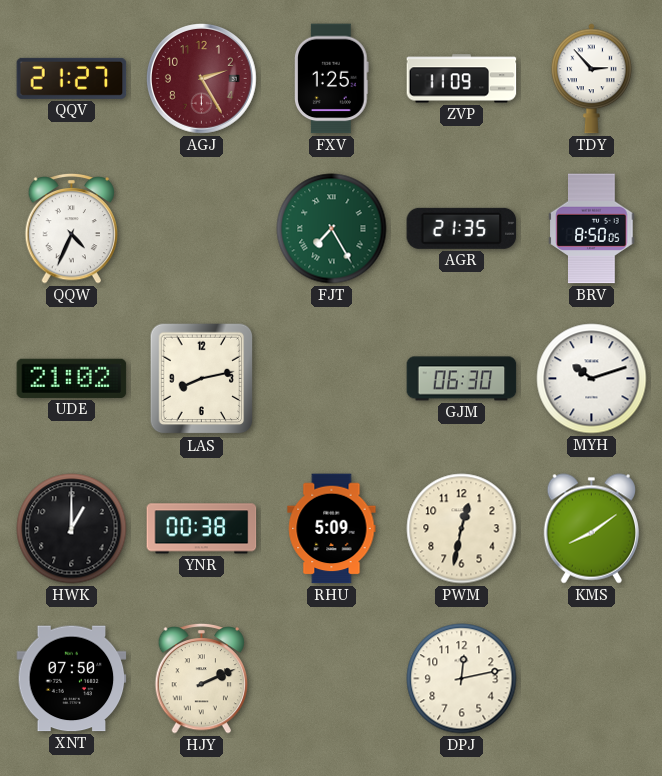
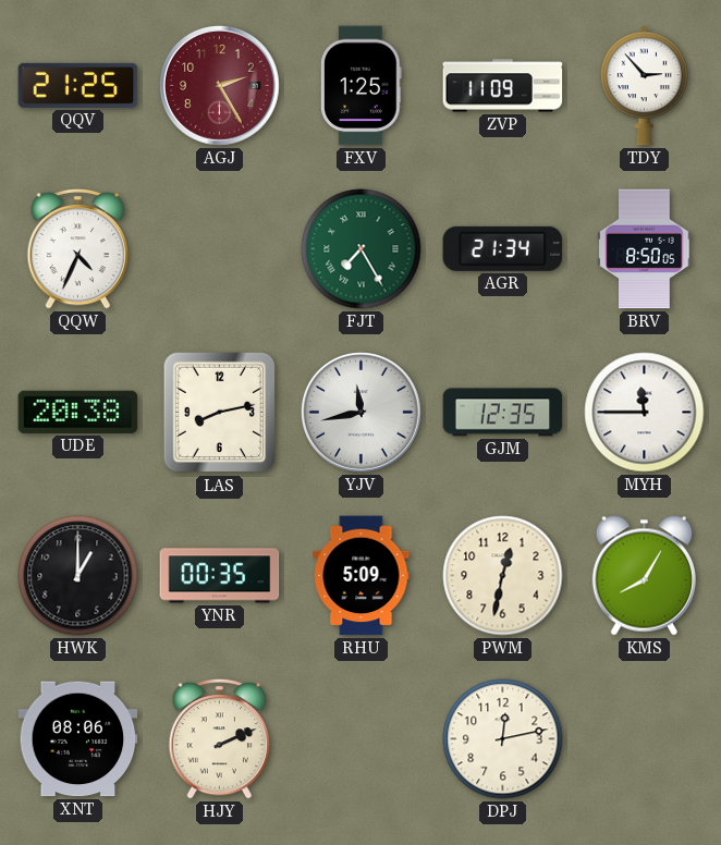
QQV: 21:27 -> 21:25
AGR: 21:35 -> 21:34
UDE: 21:02 -> 20:38
YJV: none -> 11:43
GJM: 06:30 -> 12:35
MYH: 10:12 -> 11:45
YNR: 00:38 -> 00:35
KMS: 8:09 -> 8:05
XNT: 07:50 -> 08:06
